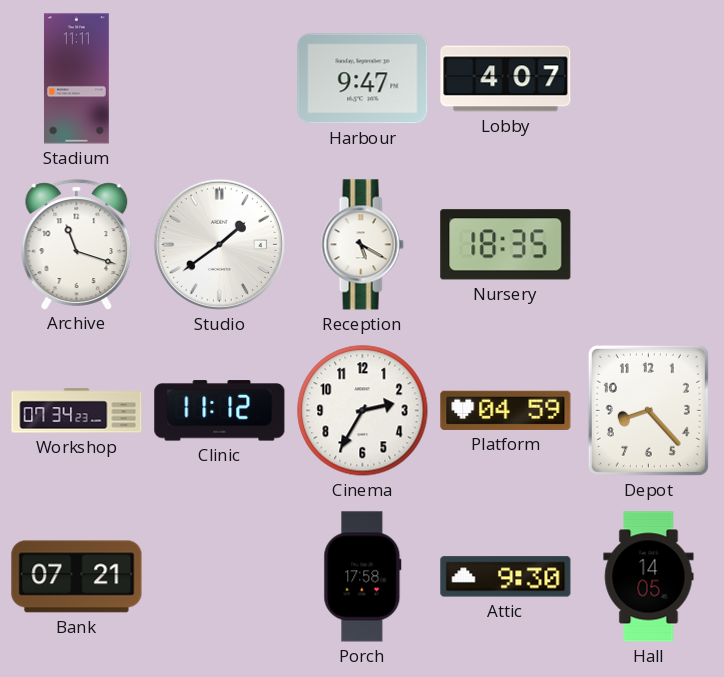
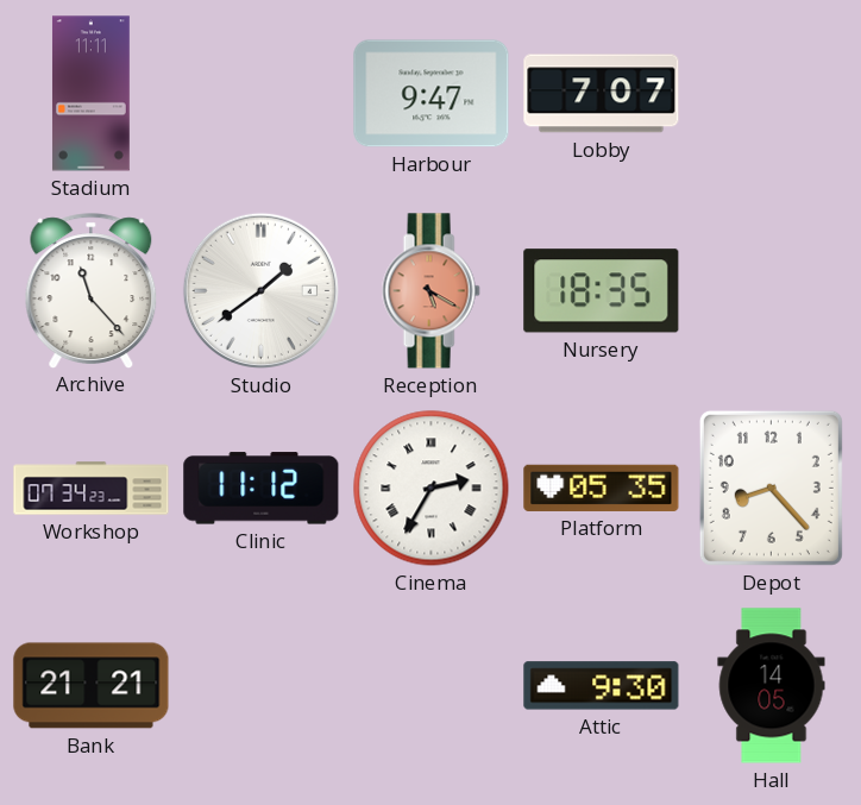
Lobby: 4:07 -> 7:07
Archive: 11:18 -> 11:23
Reception dial: white -> salmon
Cinema numerals: Arabic -> Roman
Platform: 04:59 -> 05:35
Bank: 07:21 -> 21:21
Porch: 17:58 -> none
